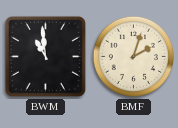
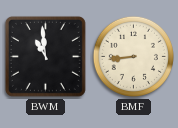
BMF: 2:03 -> 8:44
